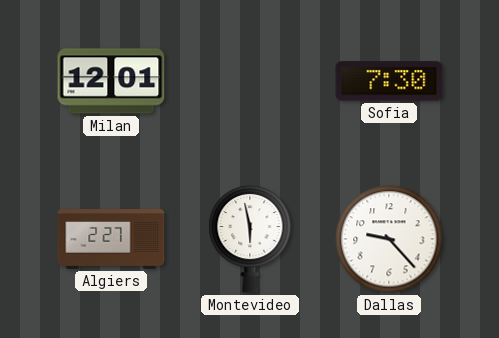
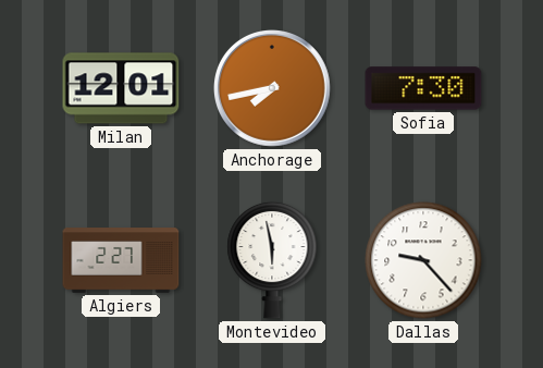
Anchorage: none -> 7:43
